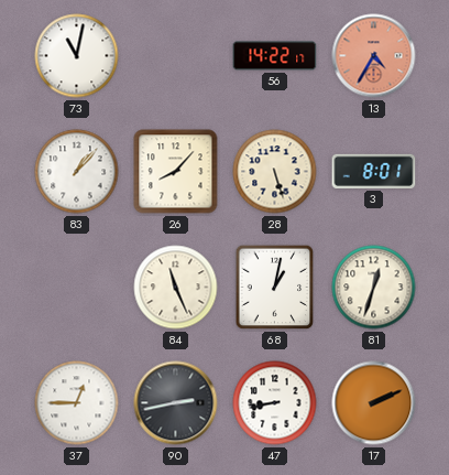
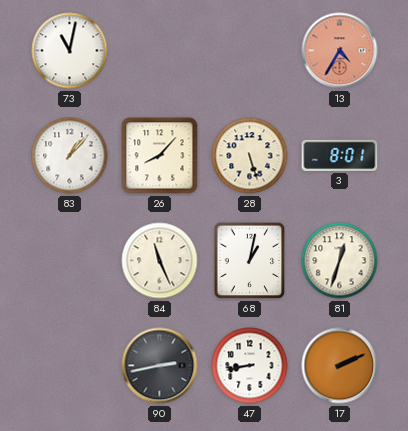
56: 14:22 -> none
37: 12:45 -> none
